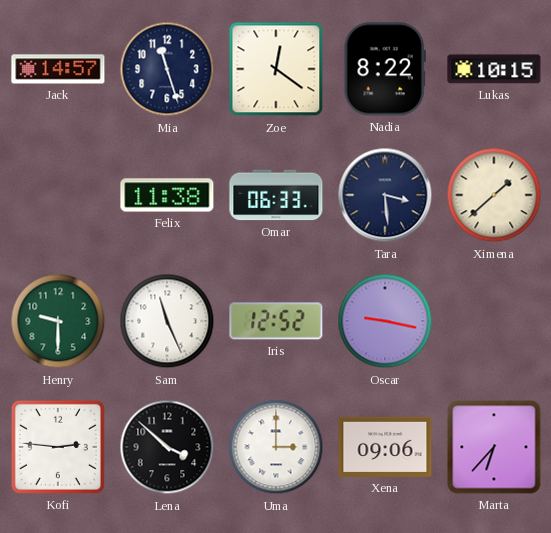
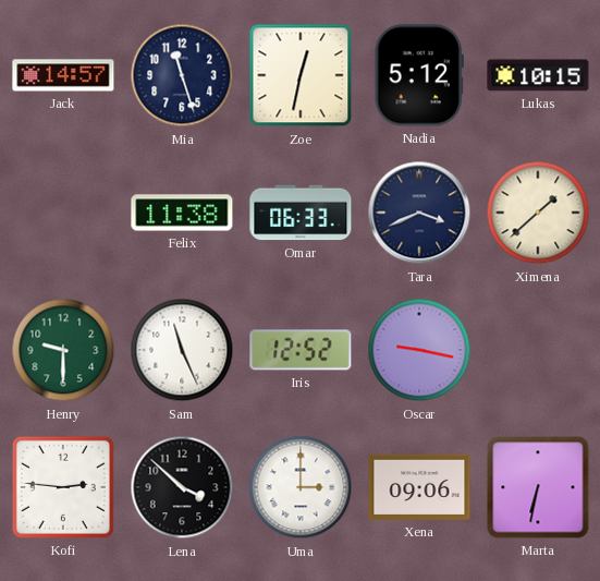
Zoe: 12:21 -> 12:32
Nadia: 8:22 -> 5:12
Tara: 3:29 -> 3:41
Marta: 6:37 -> 6:32
